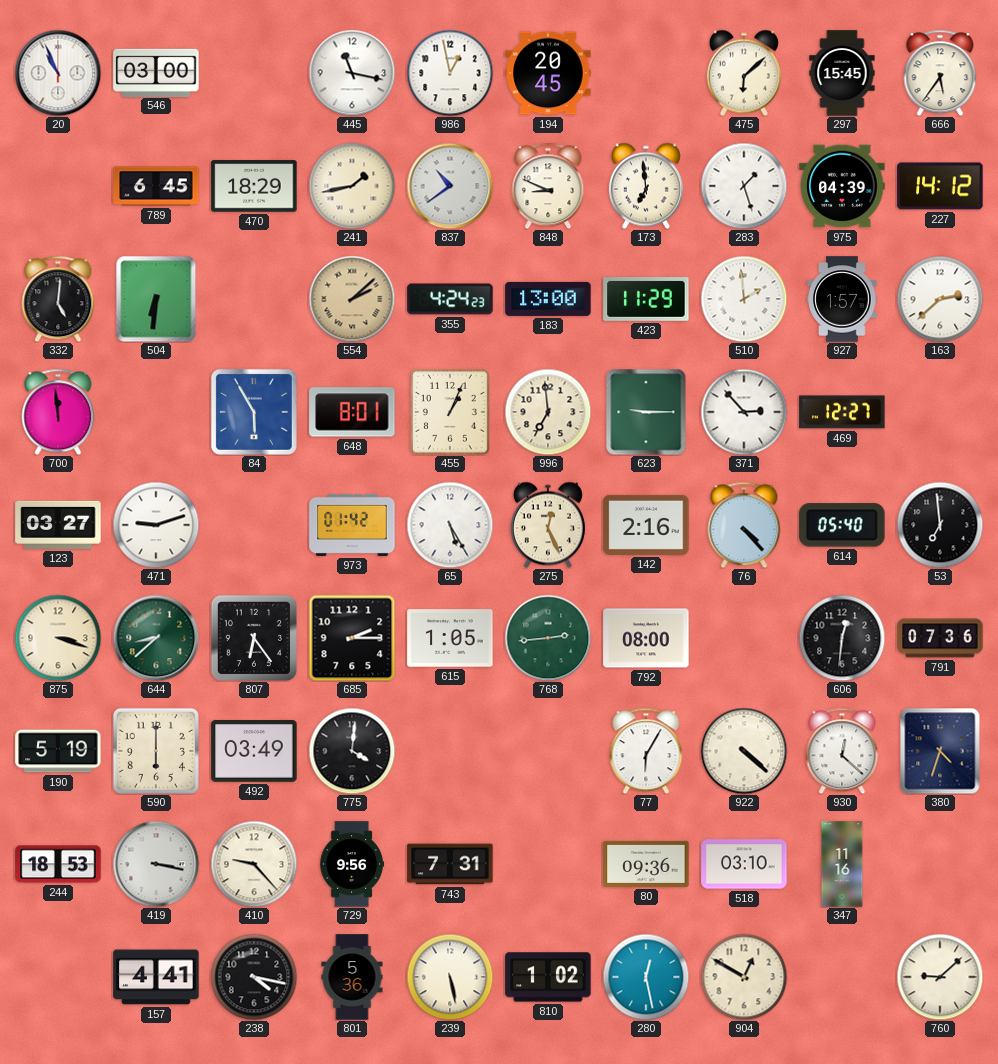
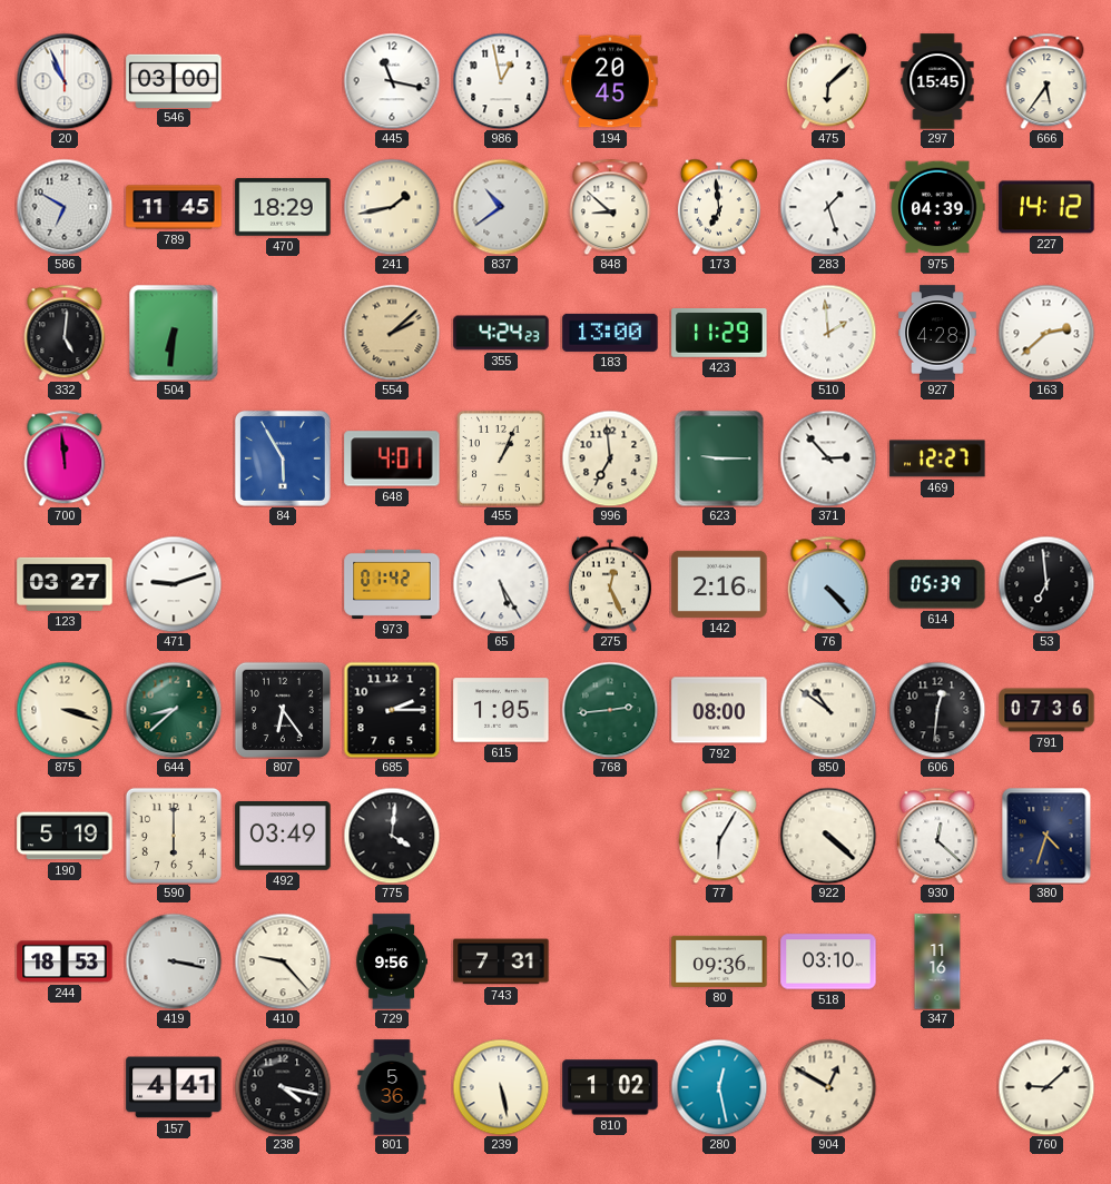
586: none -> 6:50
789: 6:45 -> 11:45
848: 8:49 -> 8:52
927: 1:57 -> 4:28
648: 8:01 -> 4:01
614: 05:40 -> 05:39
850: none -> 10:51
